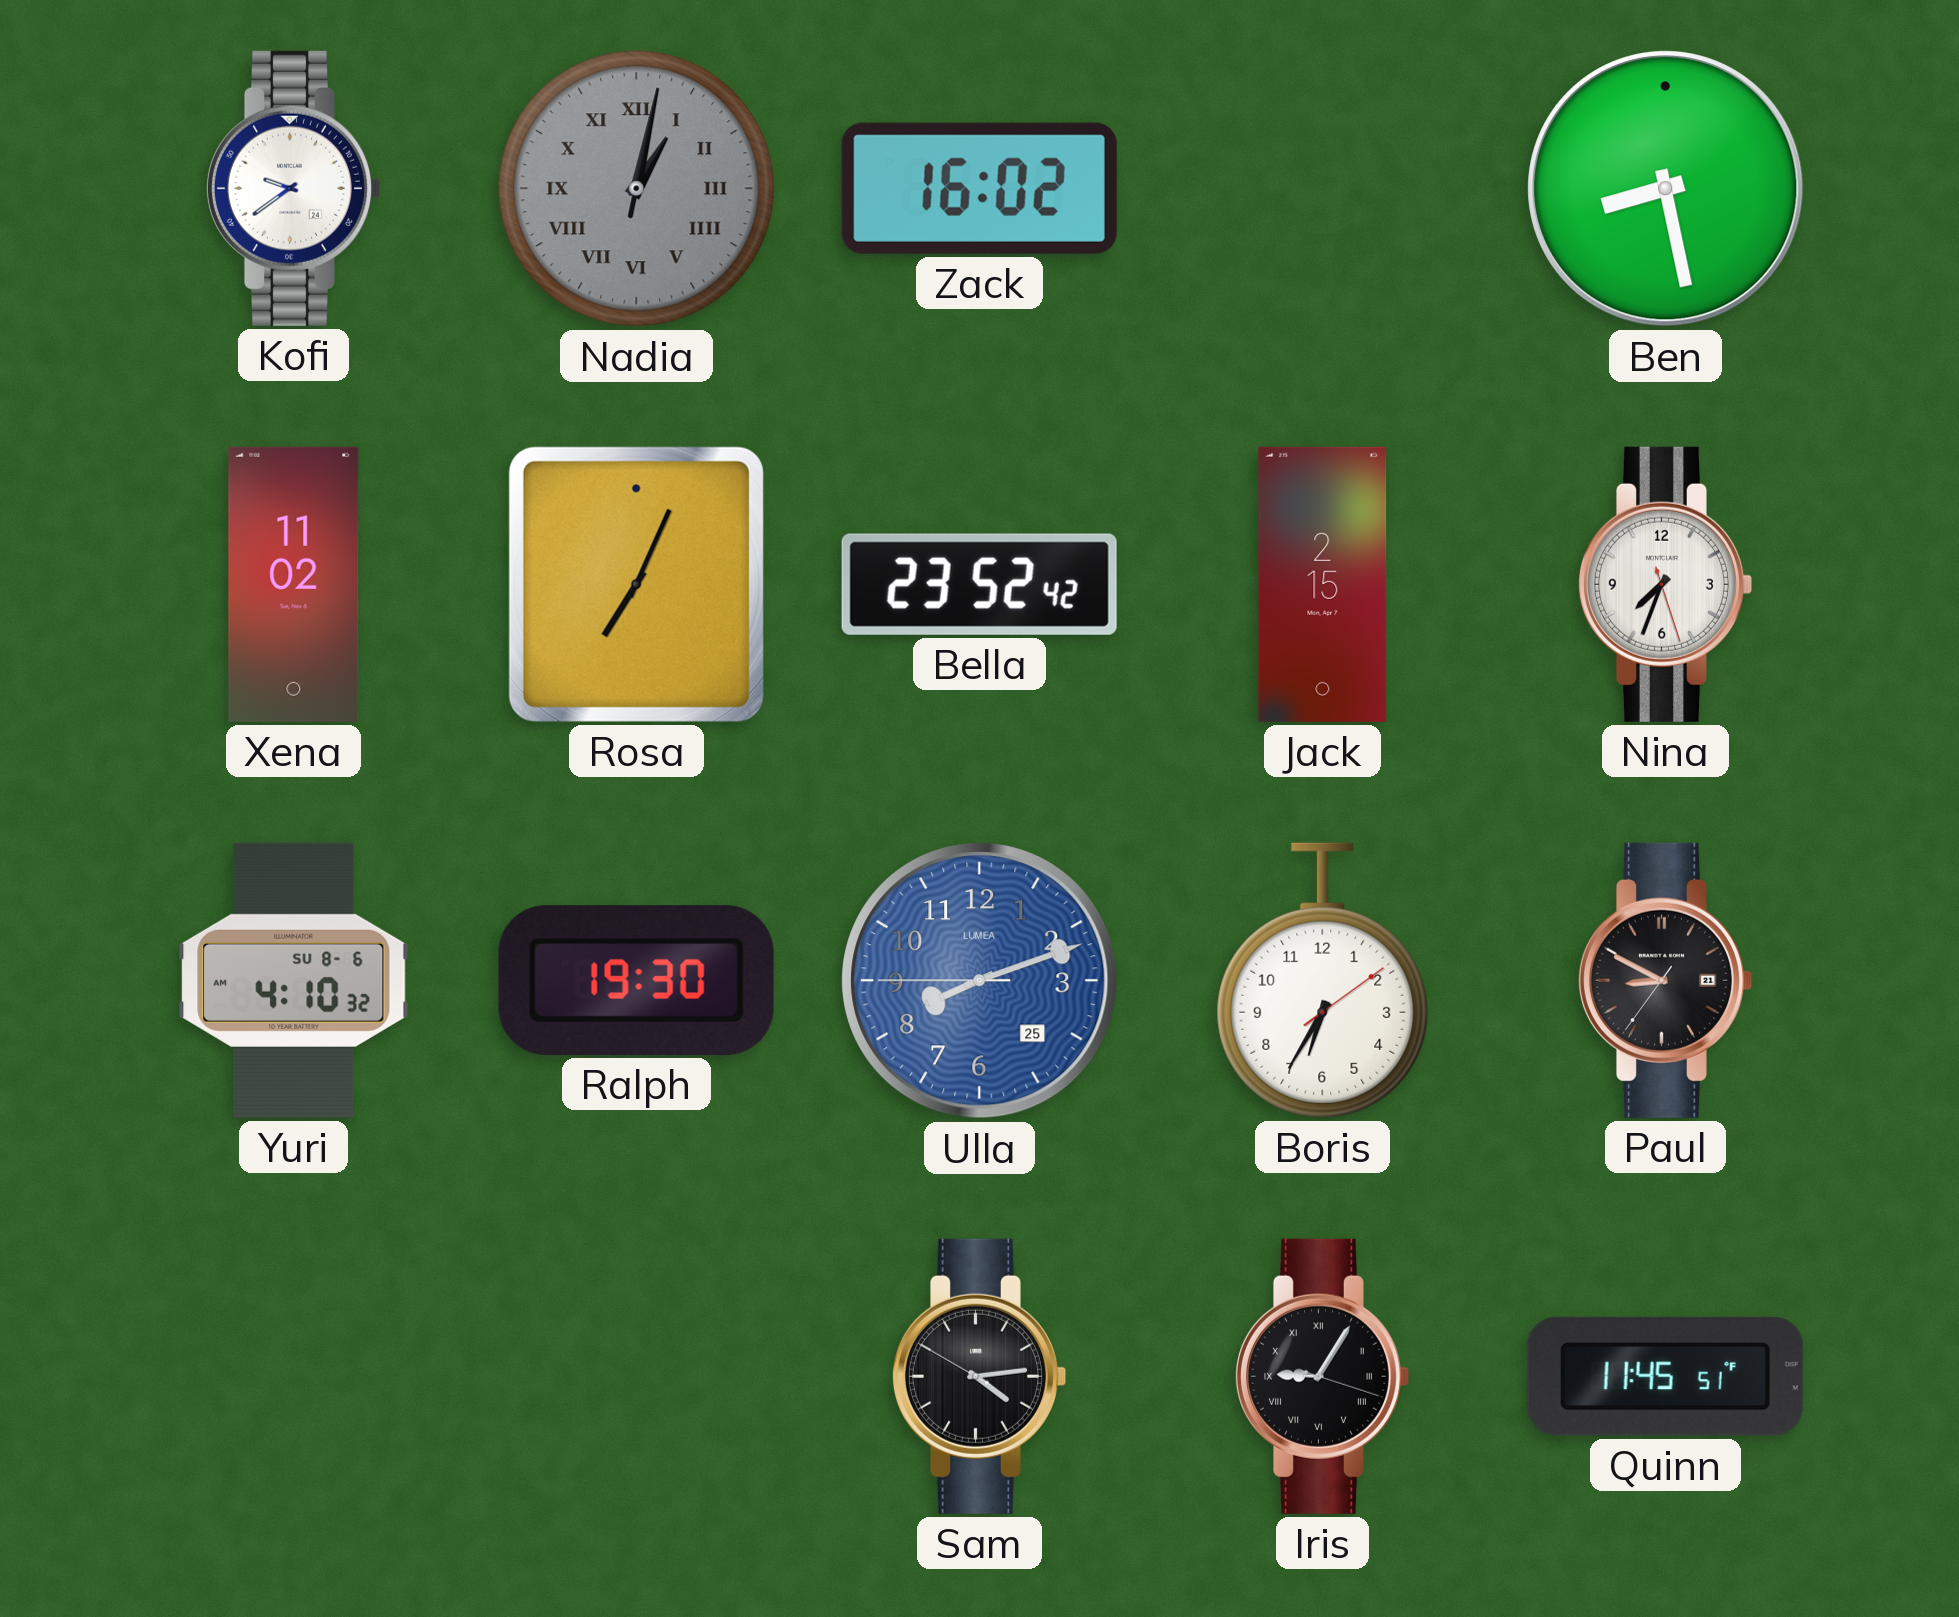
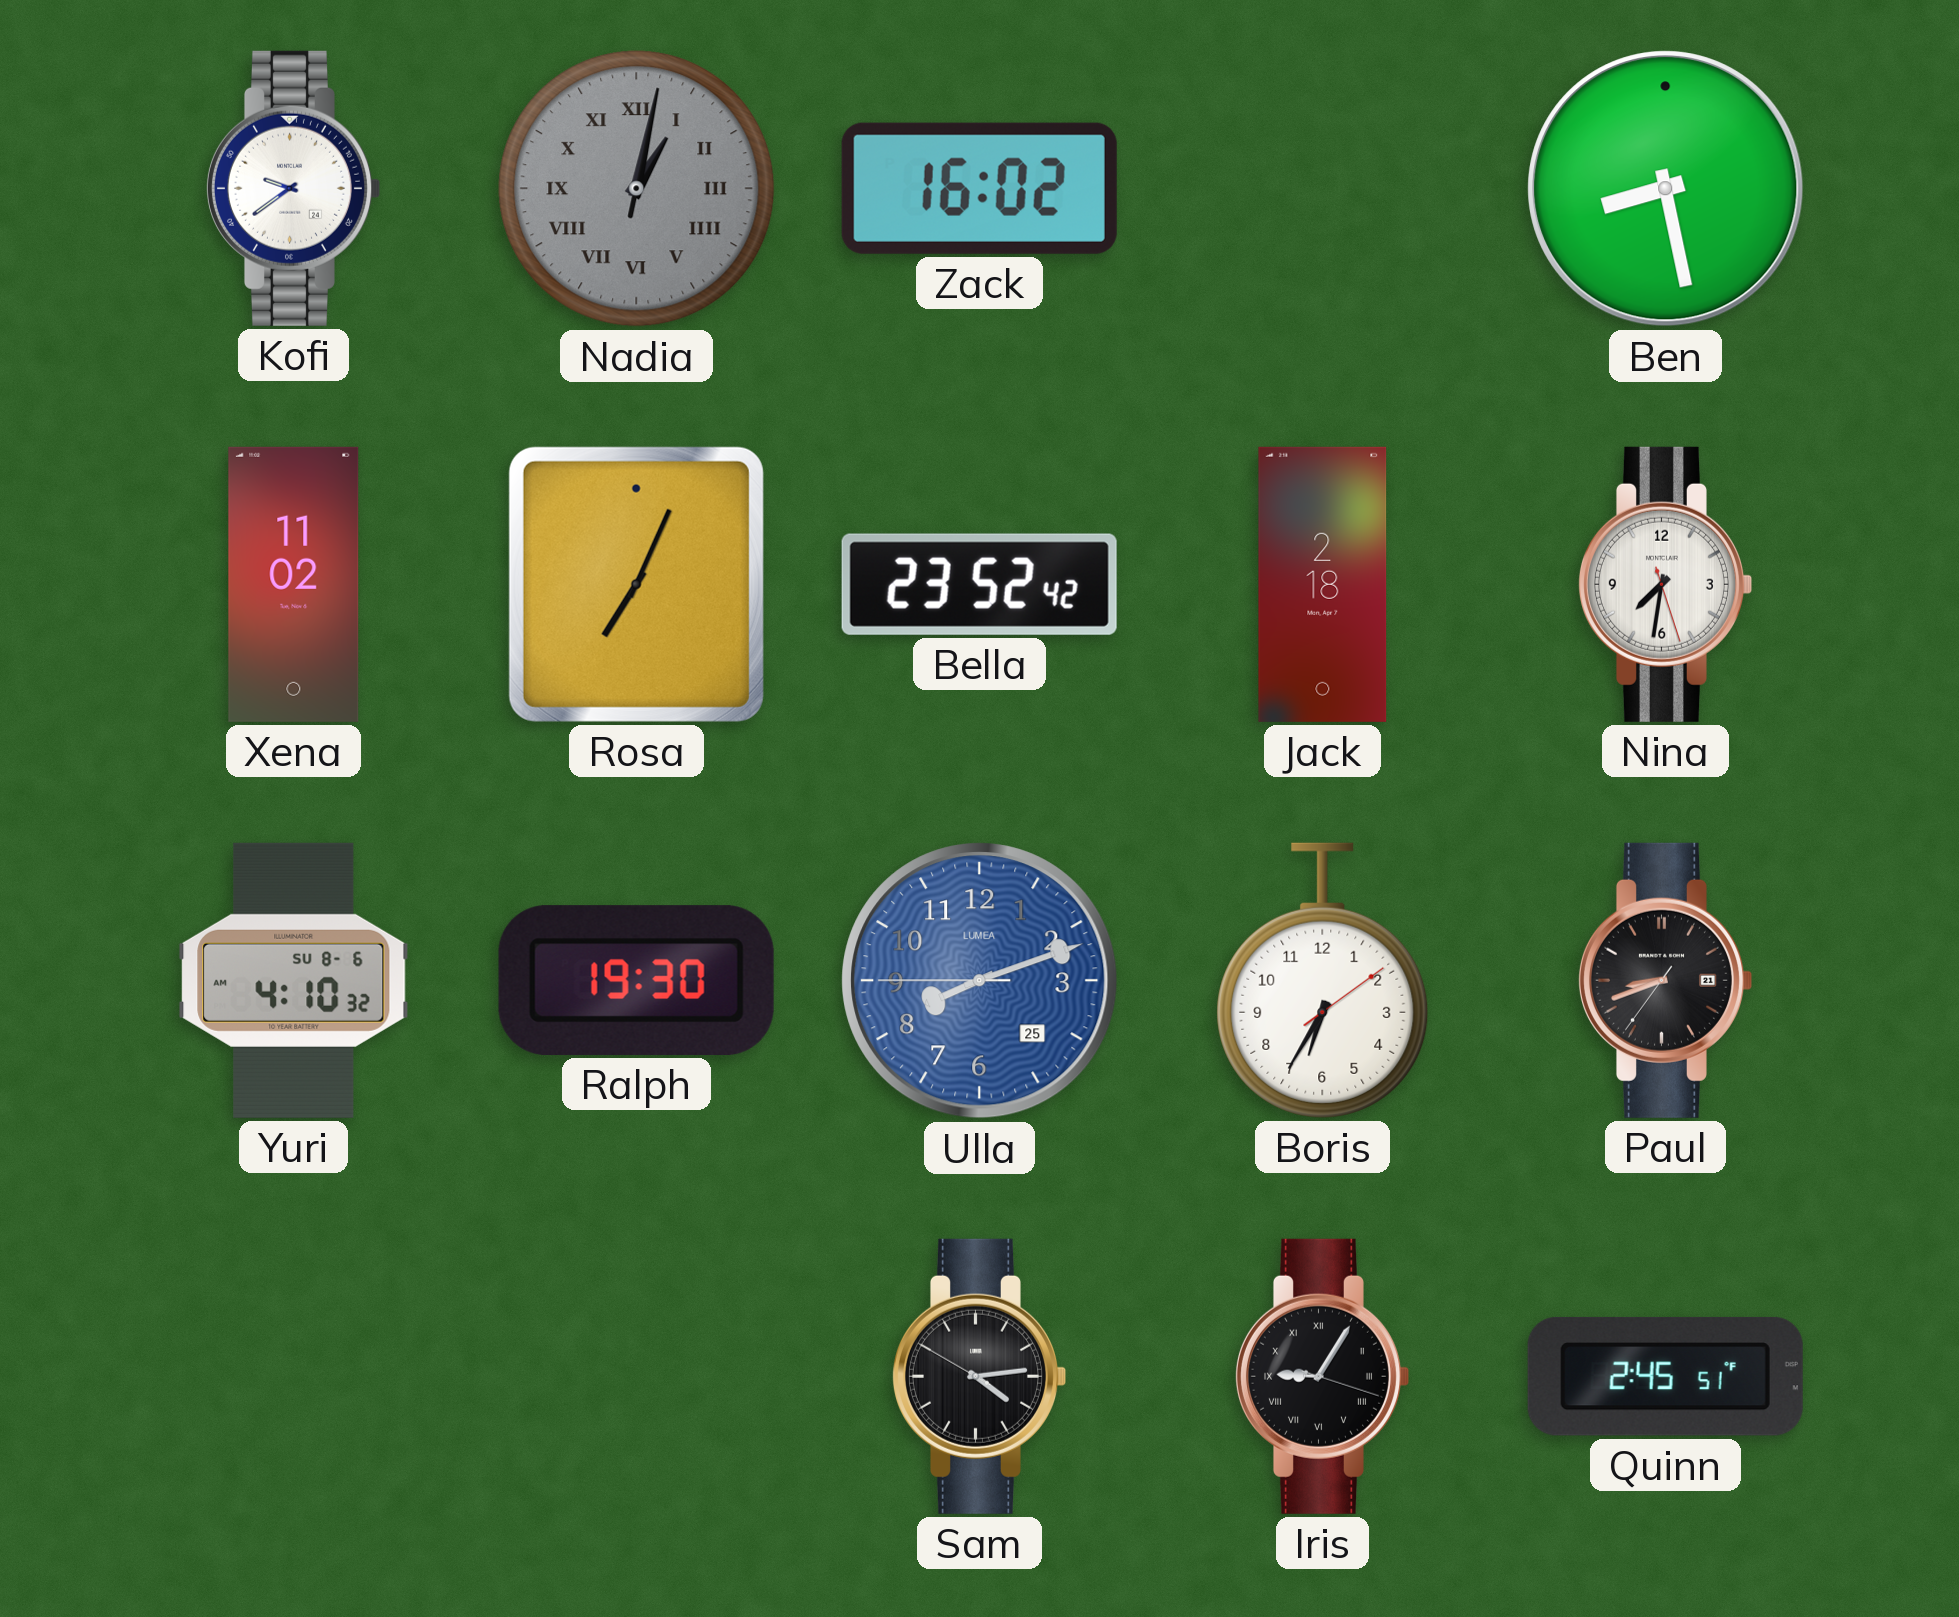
Jack: 2:15 -> 2:18
Nina: 7:33 -> 7:31
Paul: 8:49 -> 8:41
Quinn: 11:45 -> 2:45
